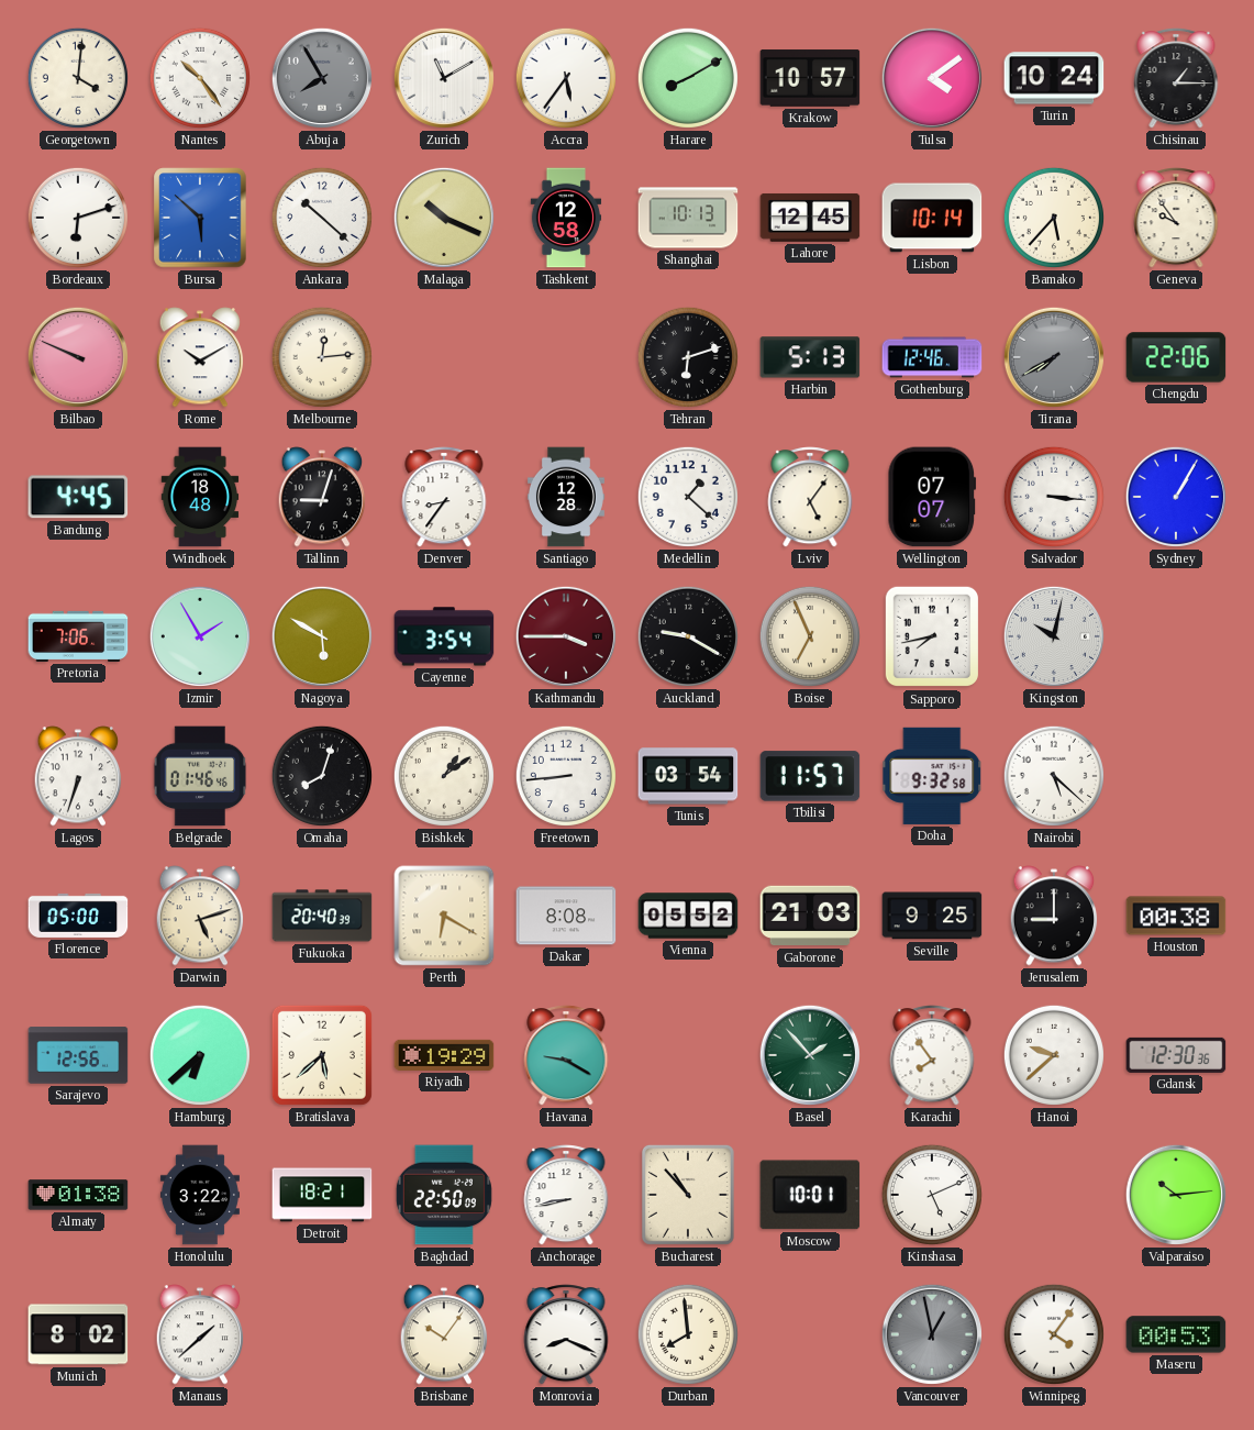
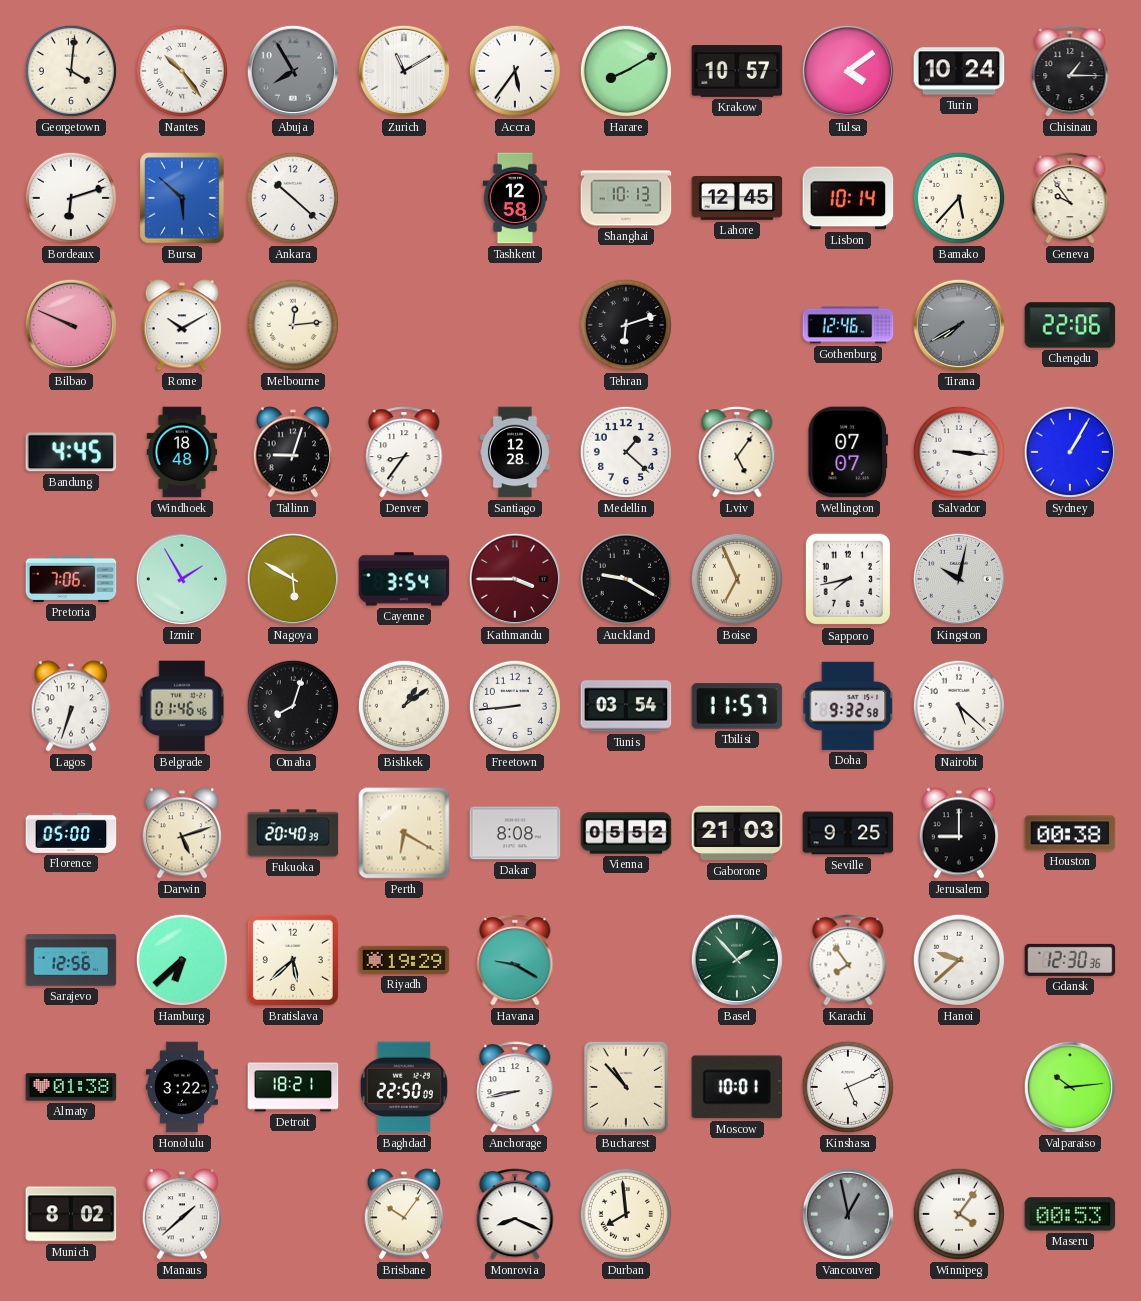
Malaga: 10:19 -> none
Harbin: 5:13 -> none
